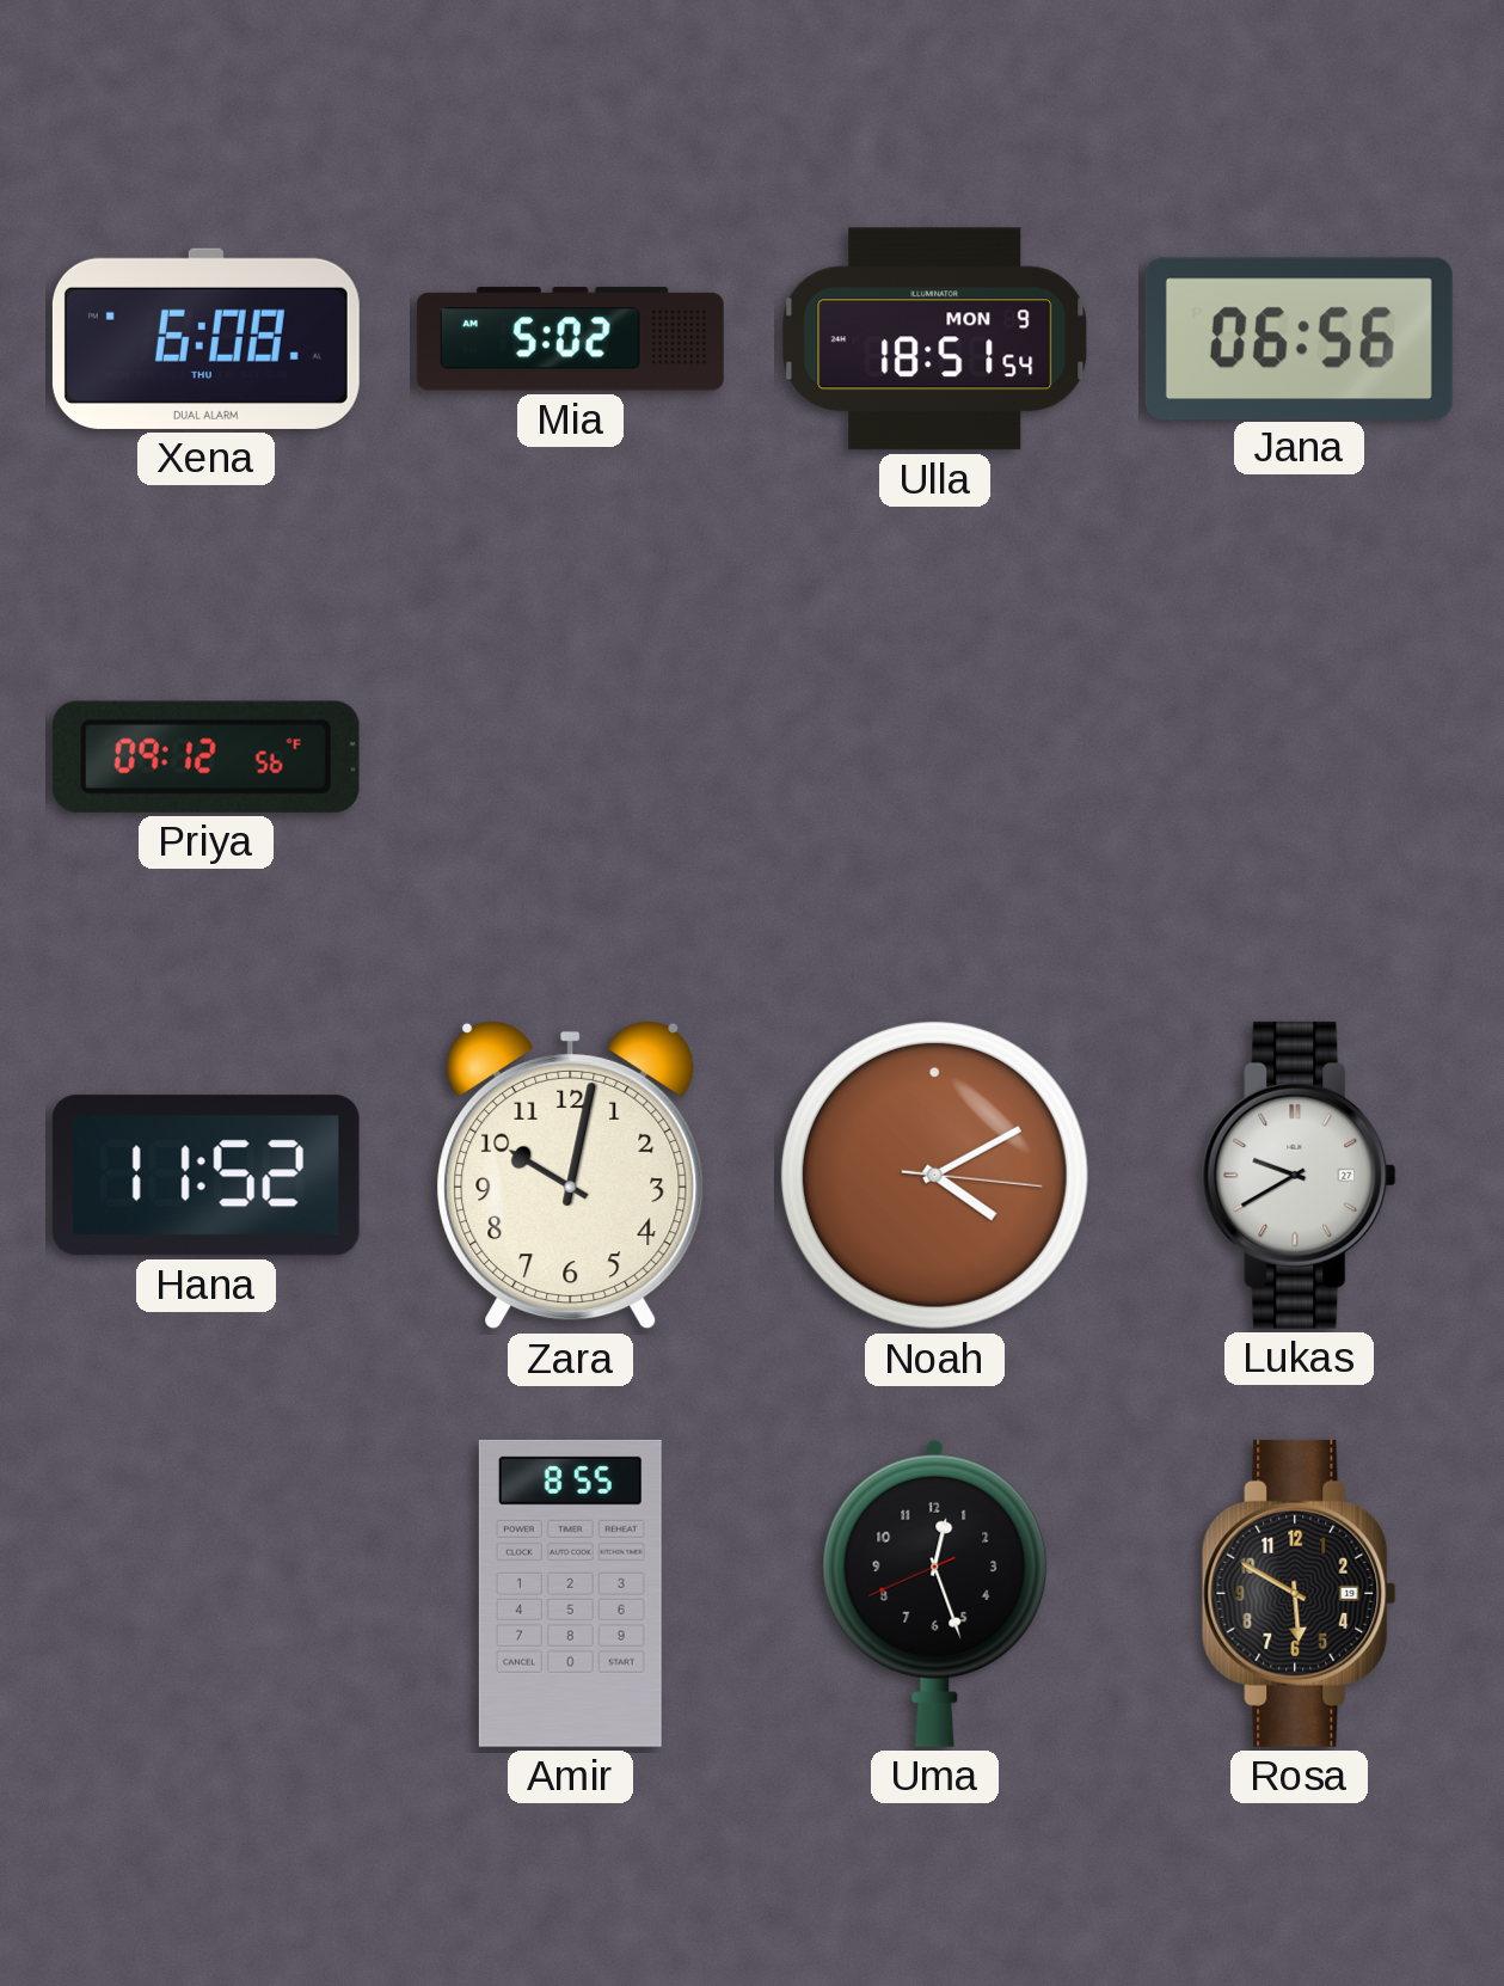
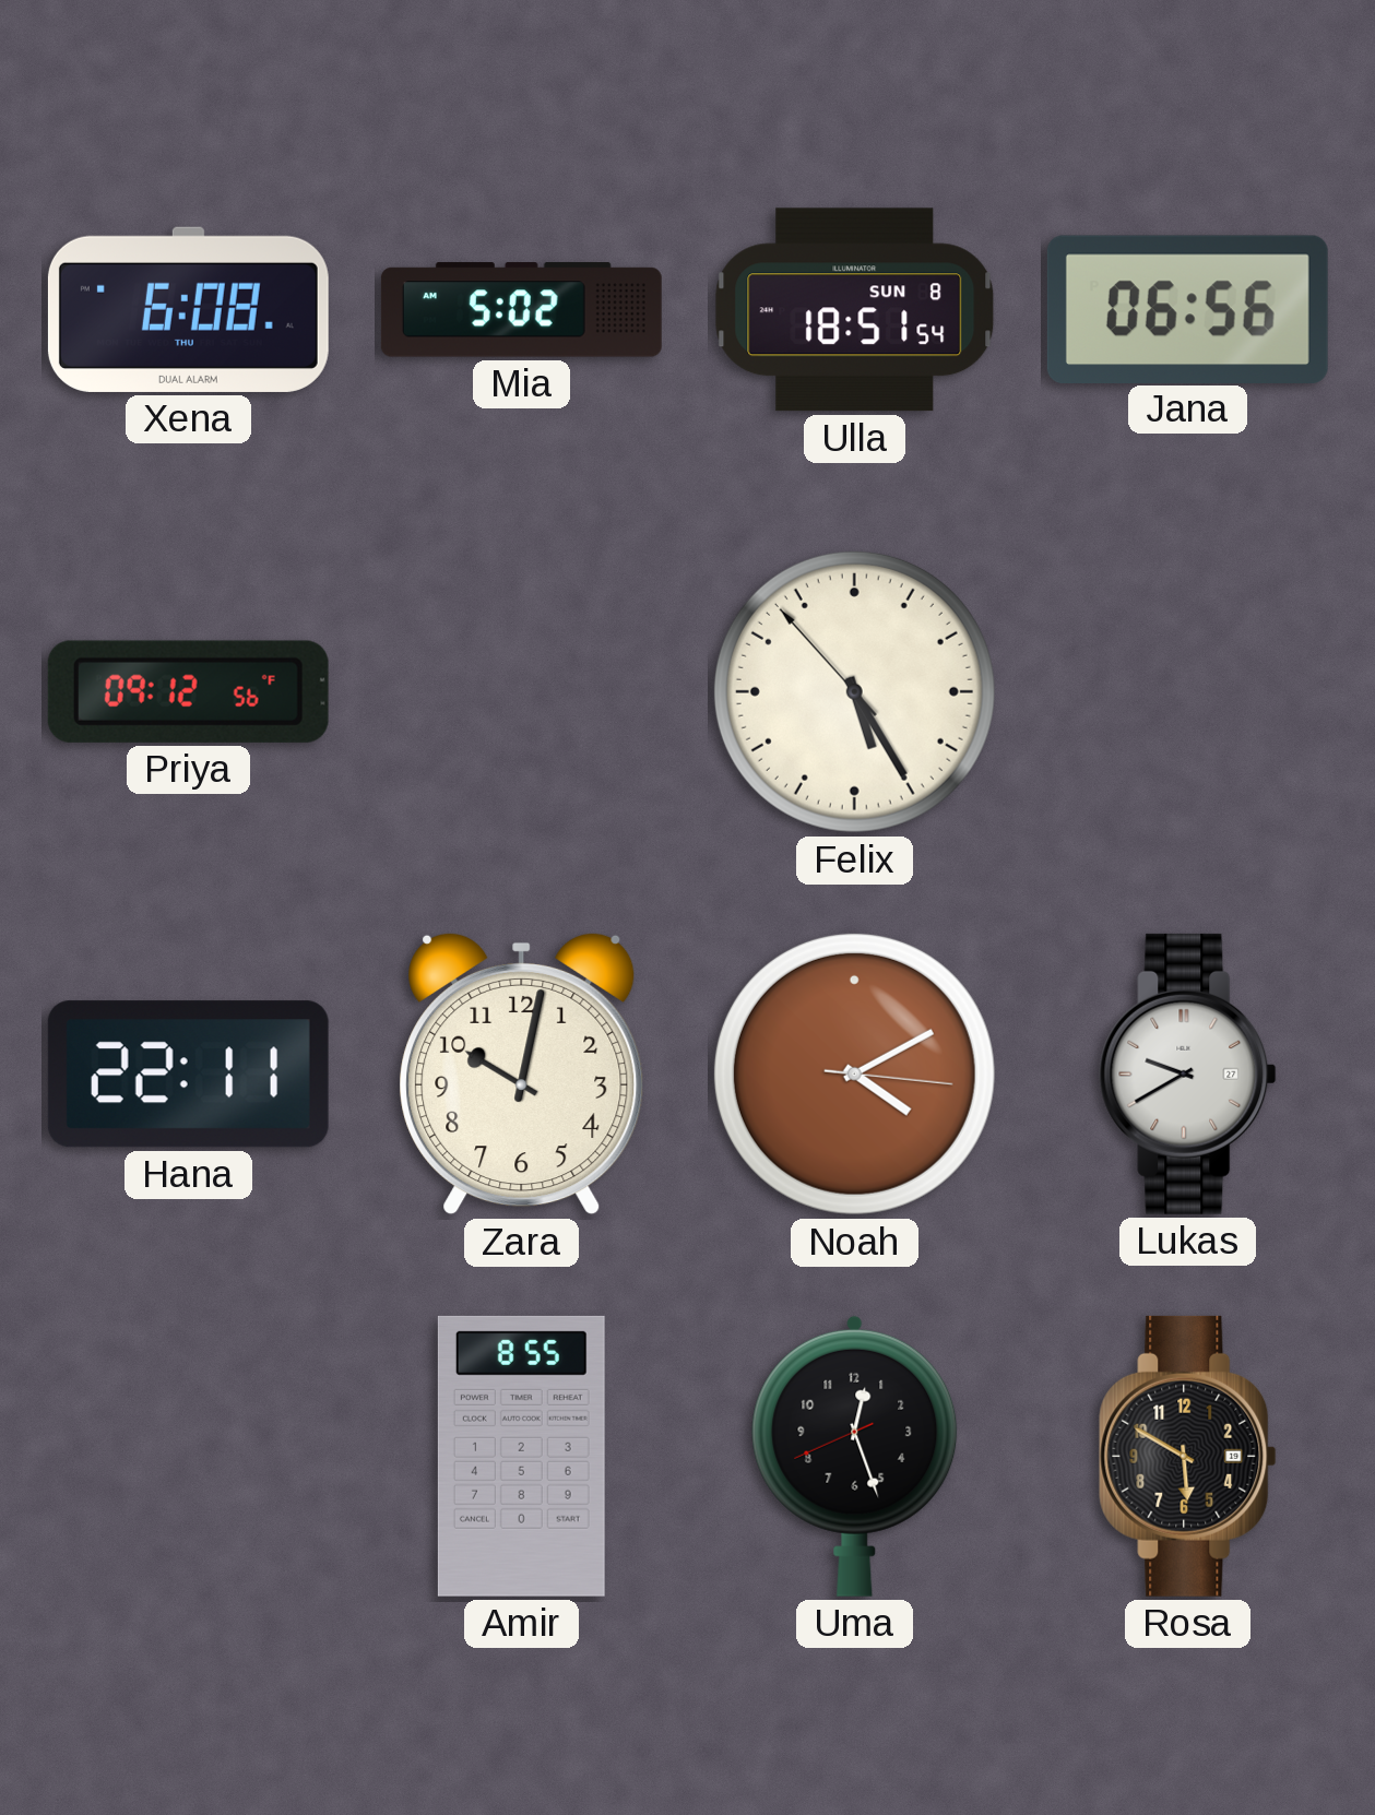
Ulla date: MON 9 -> SUN 8
Felix: none -> 5:24
Hana: 11:52 -> 22:11
